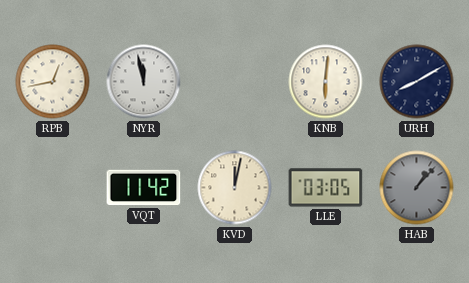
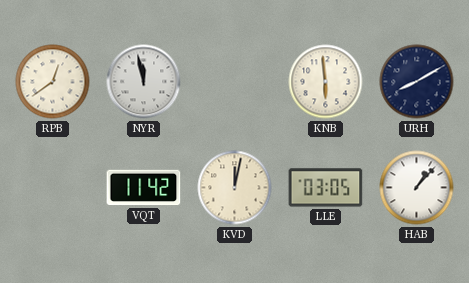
RPB: 12:43 -> 12:39
KNB: 6:01 -> 5:59
HAB dial: grey -> white
